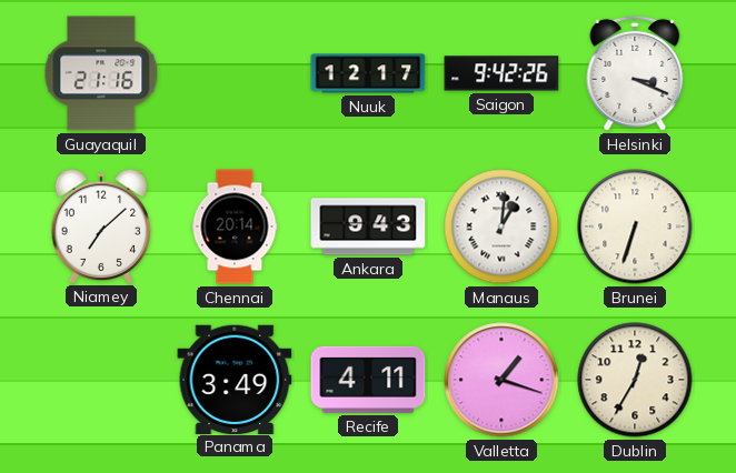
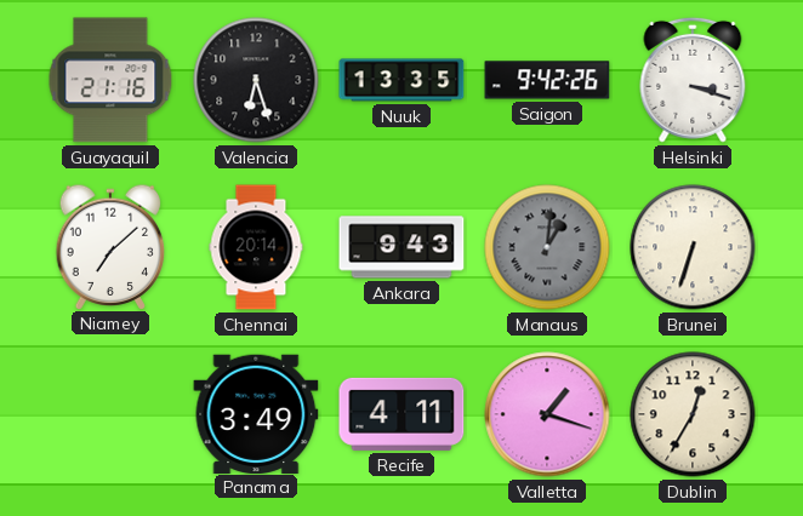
Valencia: none -> 6:27
Nuuk: 12:17 -> 13:35
Helsinki: 3:19 -> 3:18
Manaus dial: white -> grey
